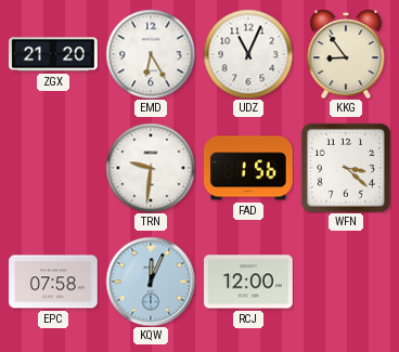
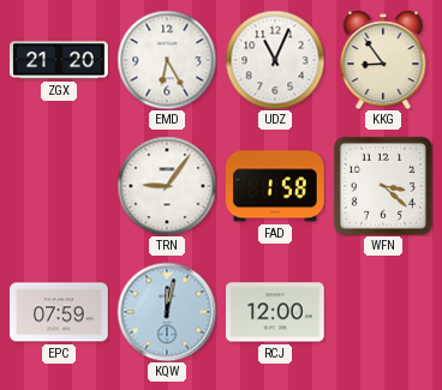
TRN: 9:31 -> 9:06
FAD: 1:56 -> 1:58
EPC: 07:58 -> 07:59
KQW: 12:04 -> 12:02
